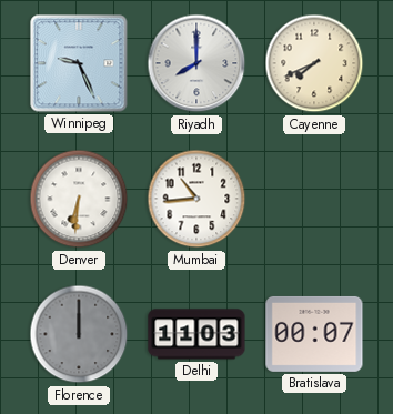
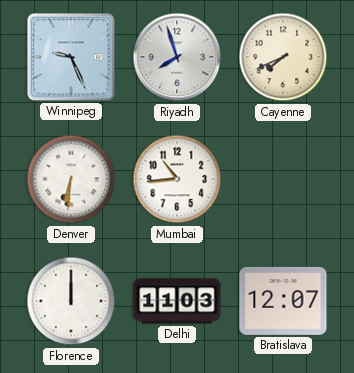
Riyadh: 8:00 -> 7:57
Florence dial: grey -> white
Bratislava: 00:07 -> 12:07
